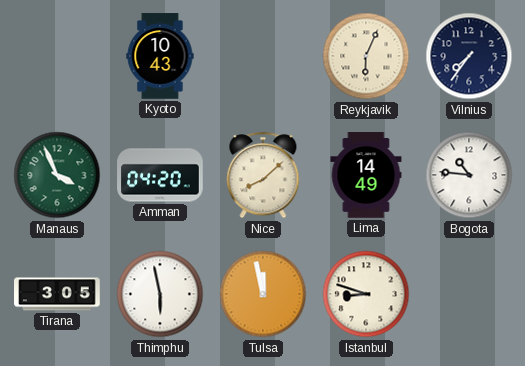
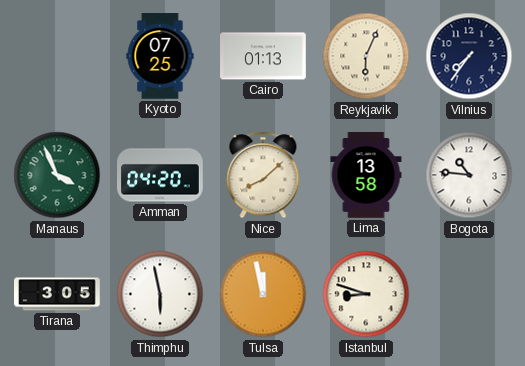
Kyoto: 10:43 -> 07:25
Cairo: none -> 01:13
Lima: 14:49 -> 13:58
